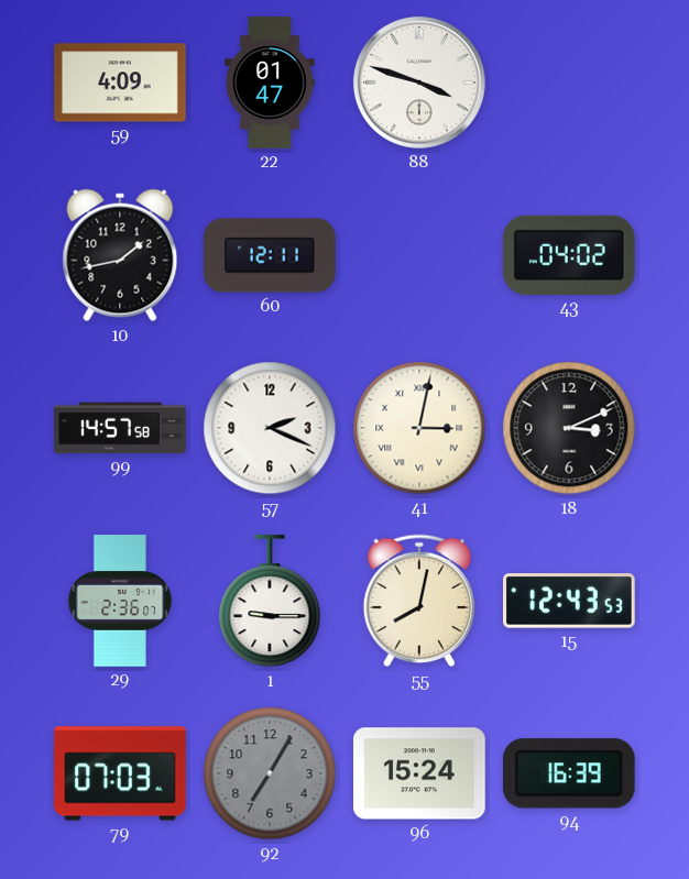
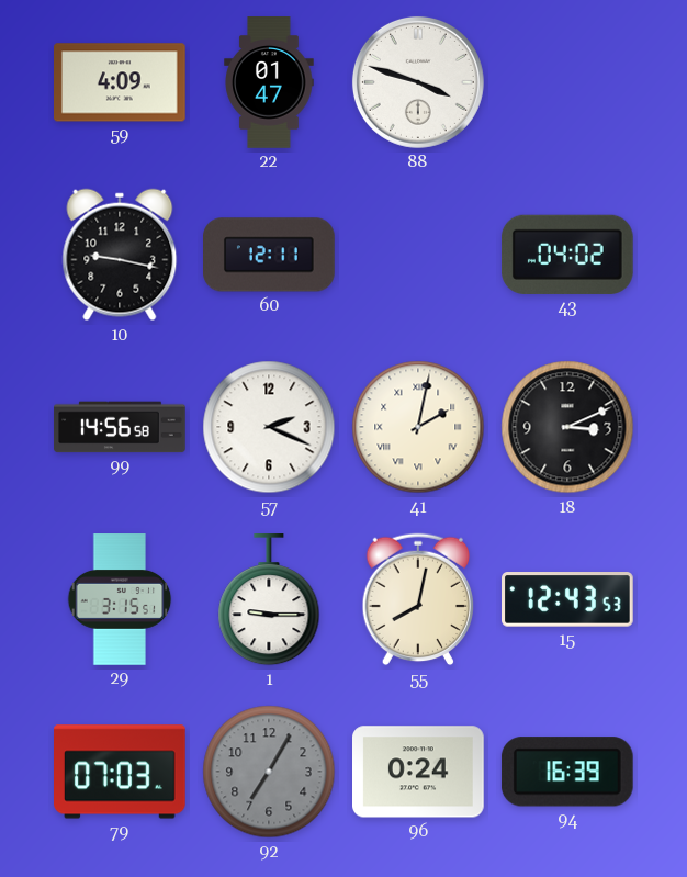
10: 1:43 -> 9:17
99: 14:57 -> 14:56
41: 3:02 -> 2:02
29: 2:36 -> 3:15
96: 15:24 -> 0:24
